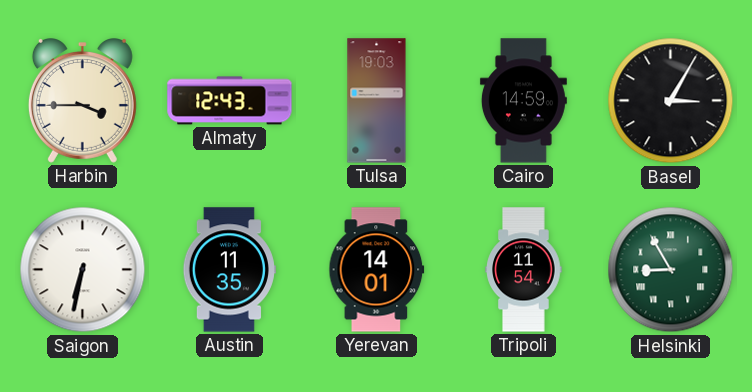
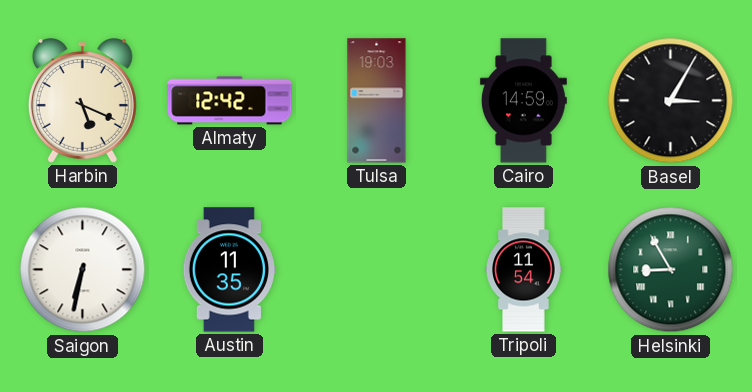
Harbin: 3:45 -> 5:19
Almaty: 12:43 -> 12:42
Yerevan: 14:01 -> none
